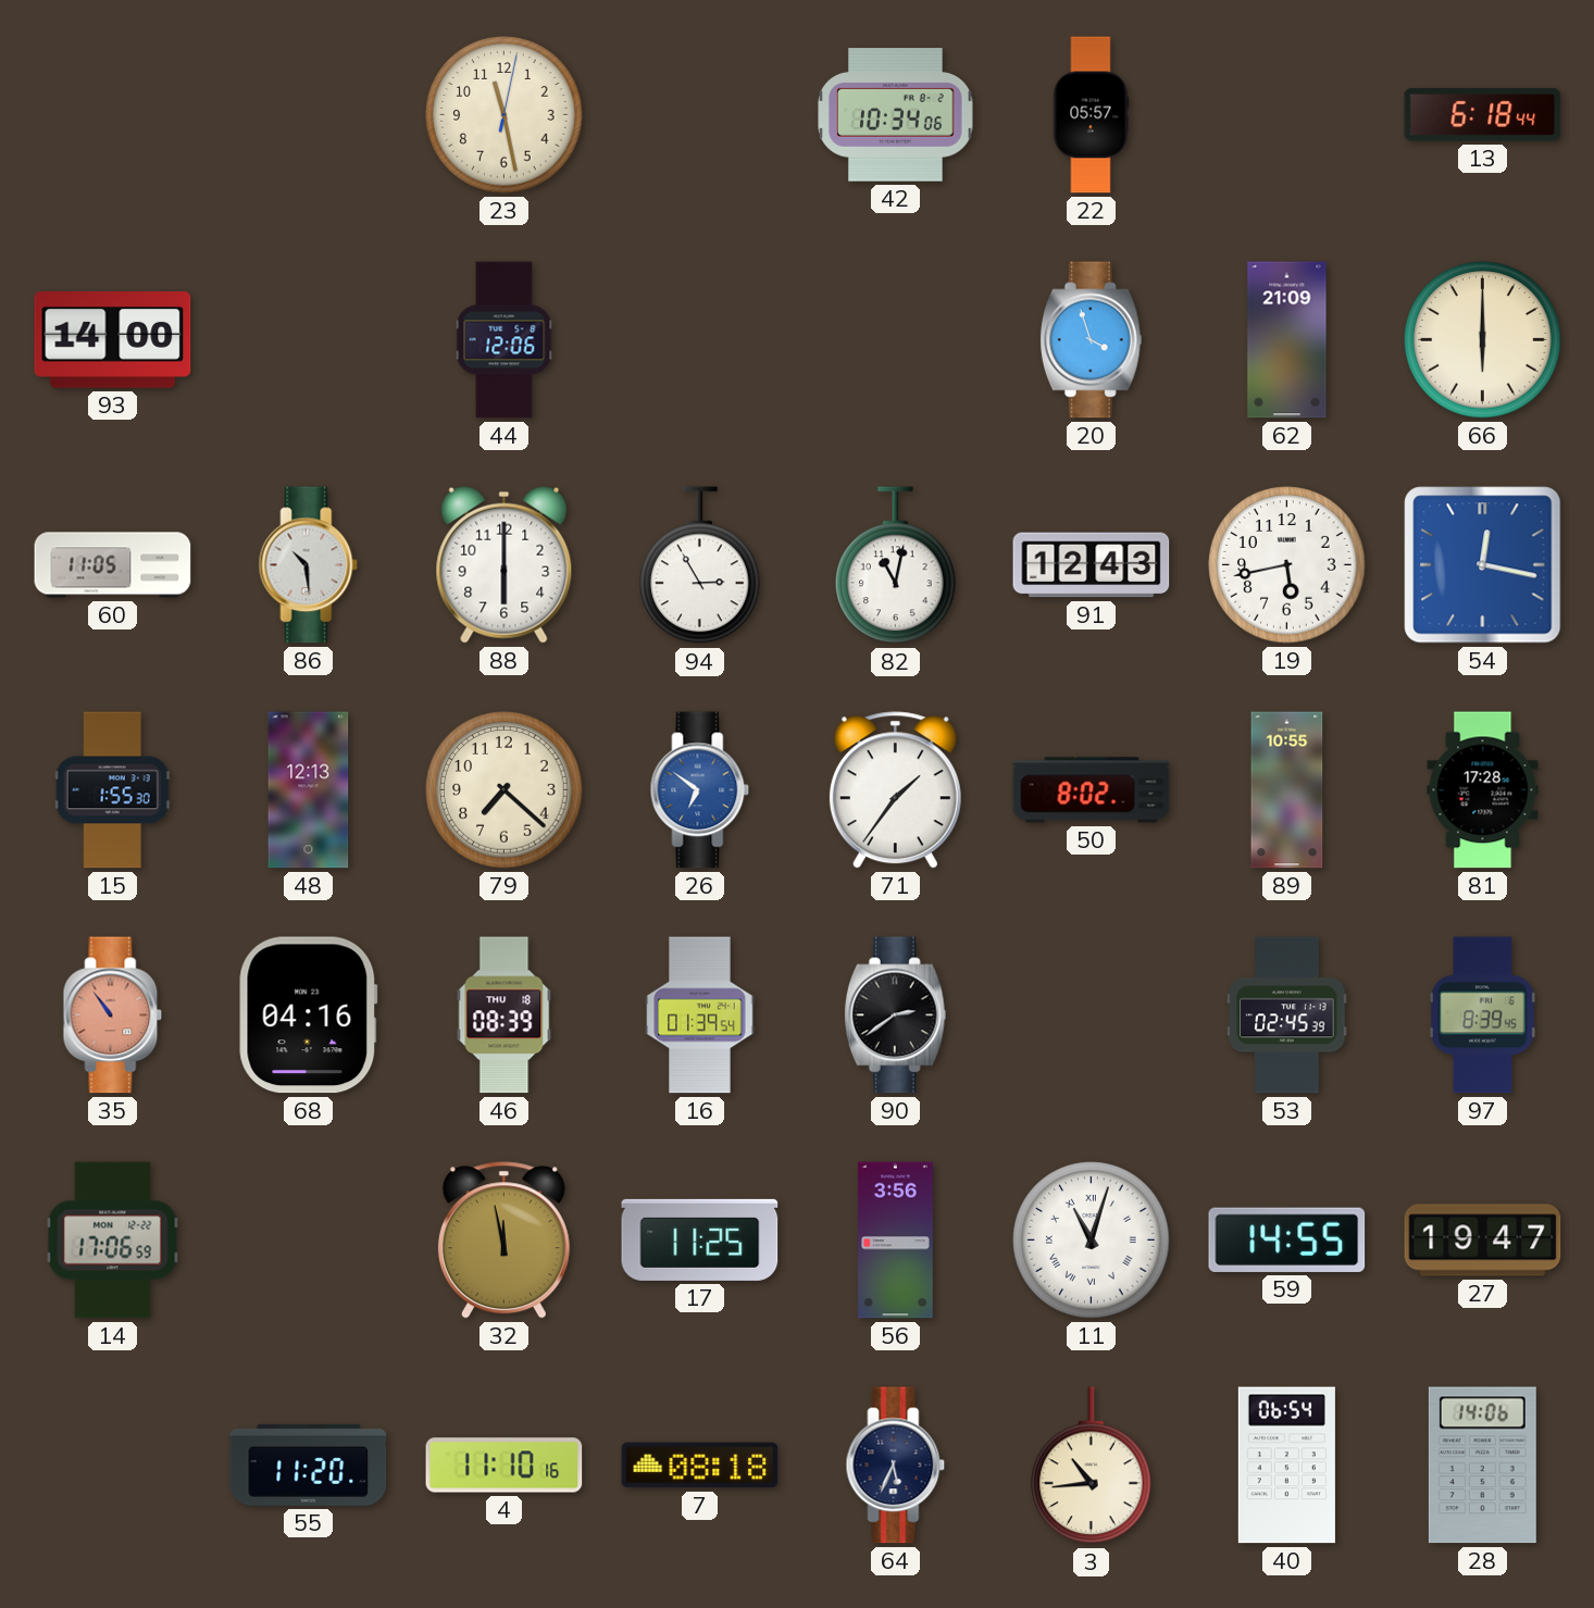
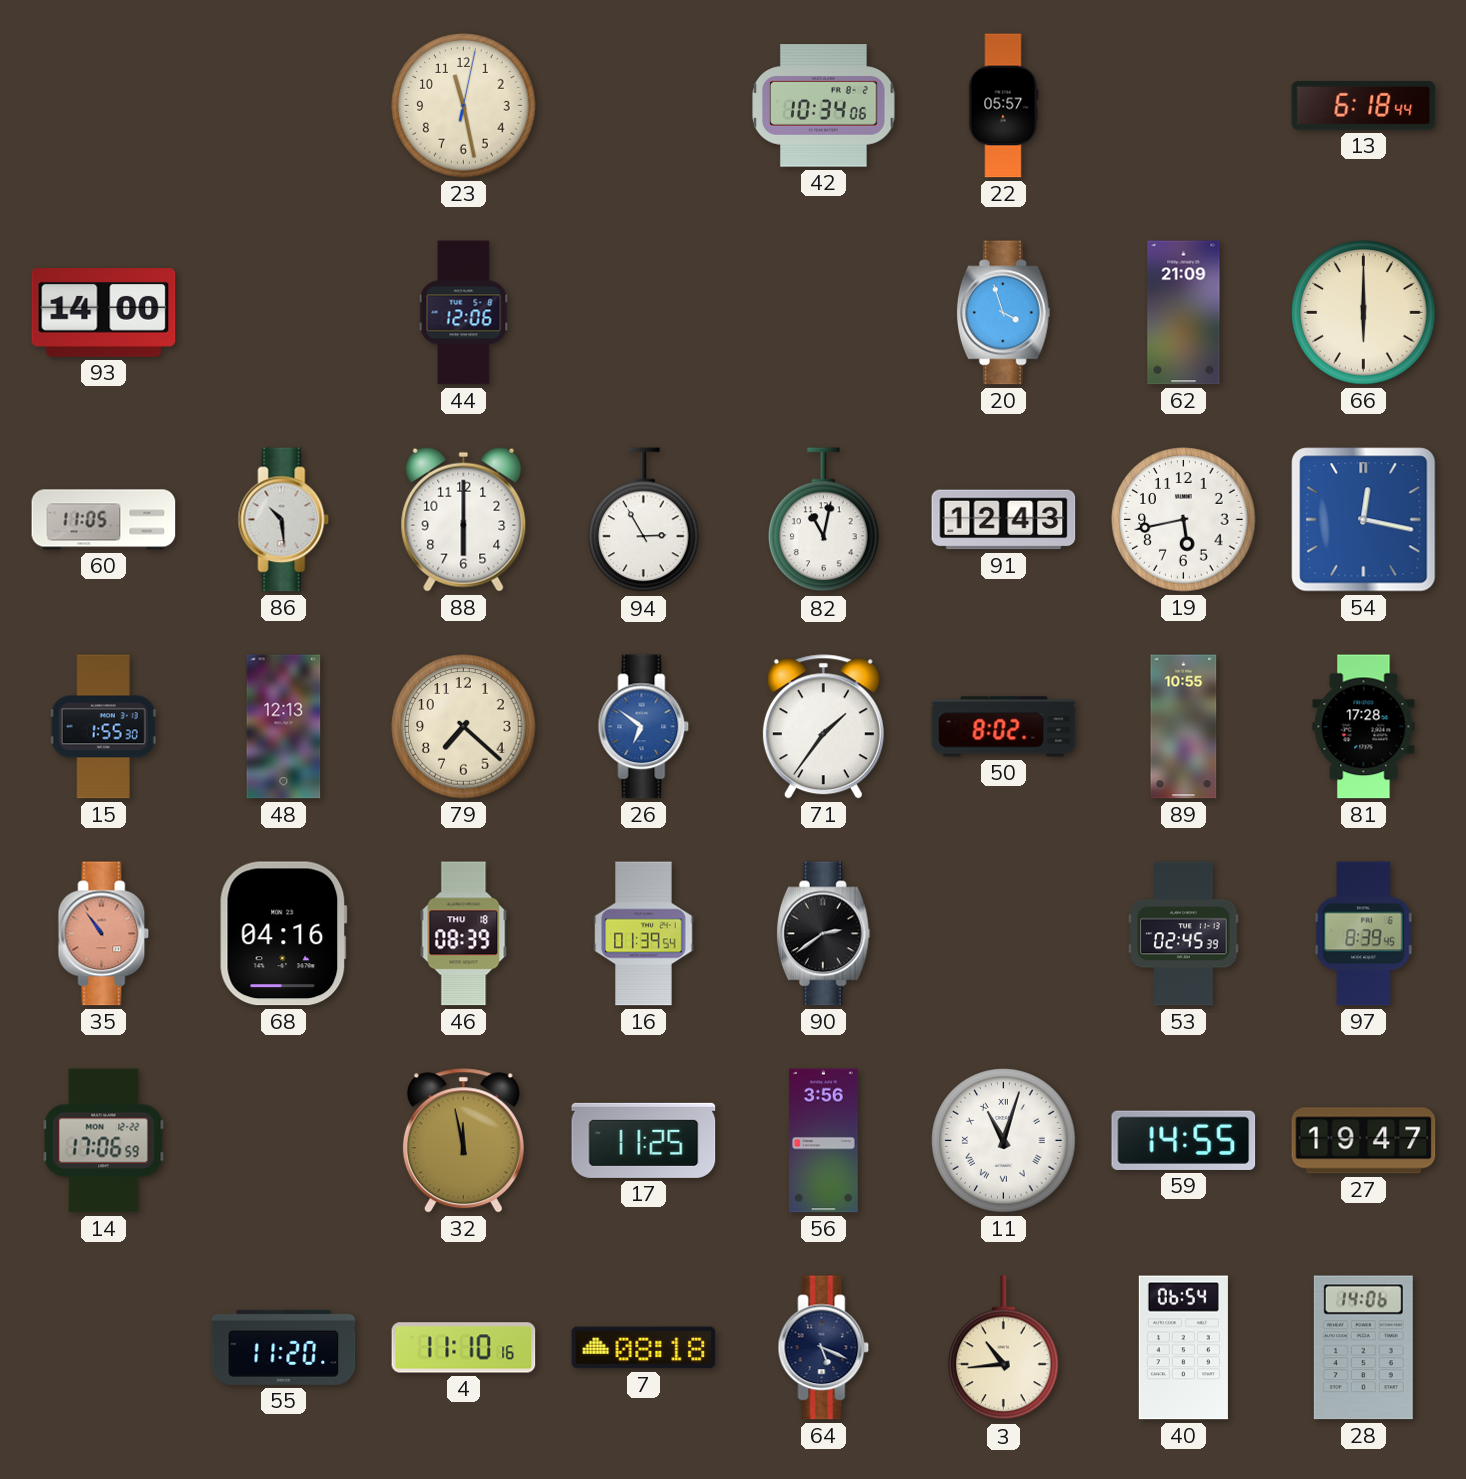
64: 5:34 -> 5:19
